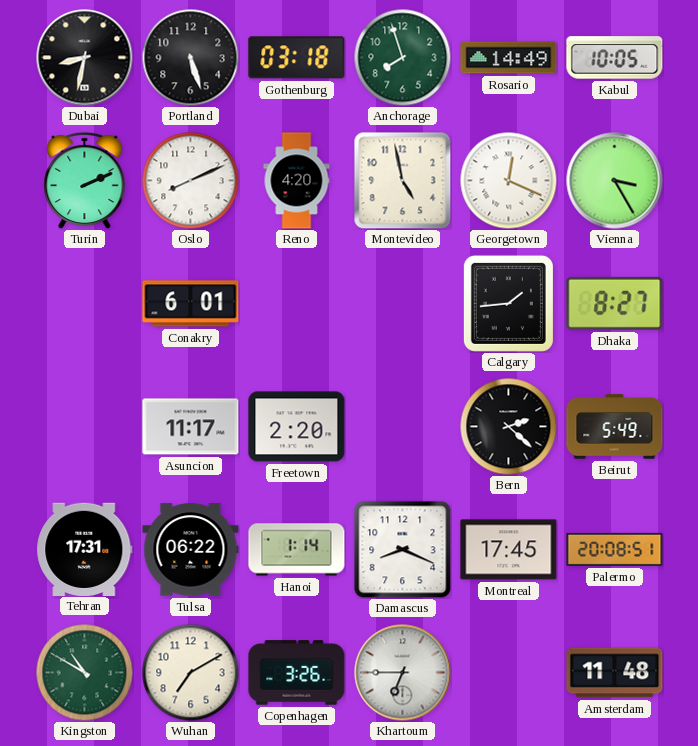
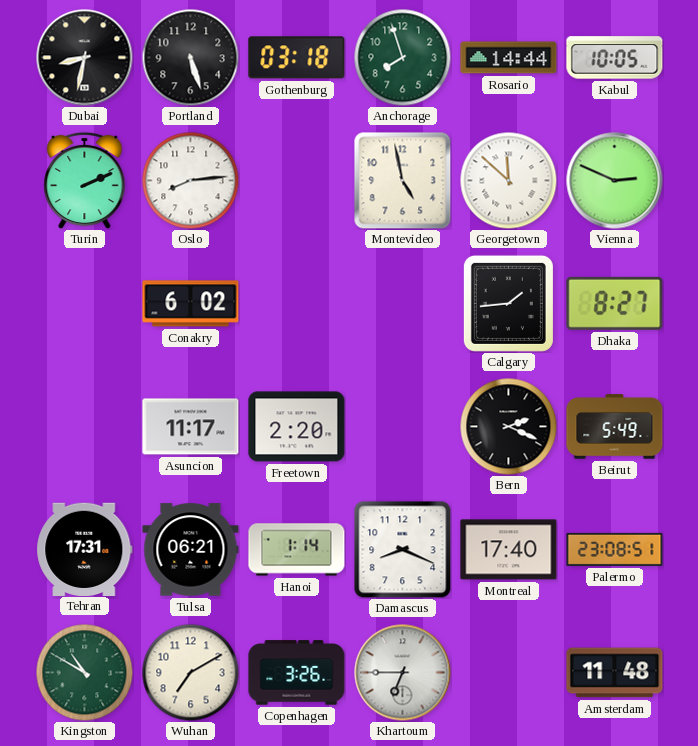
Rosario: 14:49 -> 14:44
Oslo: 8:11 -> 8:14
Reno: 4:20 -> none
Georgetown: 12:19 -> 11:52
Vienna: 3:25 -> 2:49
Conakry: 6:01 -> 6:02
Bern: 2:22 -> 2:19
Tulsa: 06:22 -> 06:21
Montreal: 17:45 -> 17:40
Palermo: 20:08 -> 23:08
